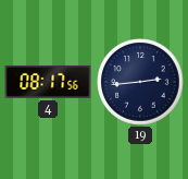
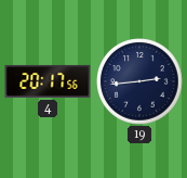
4: 08:17 -> 20:17
